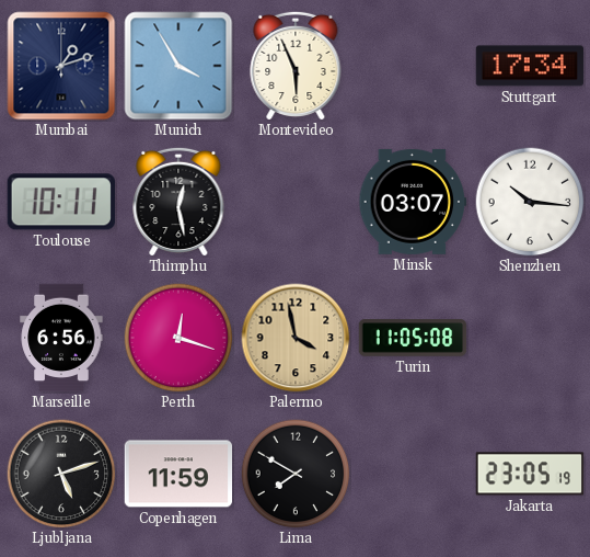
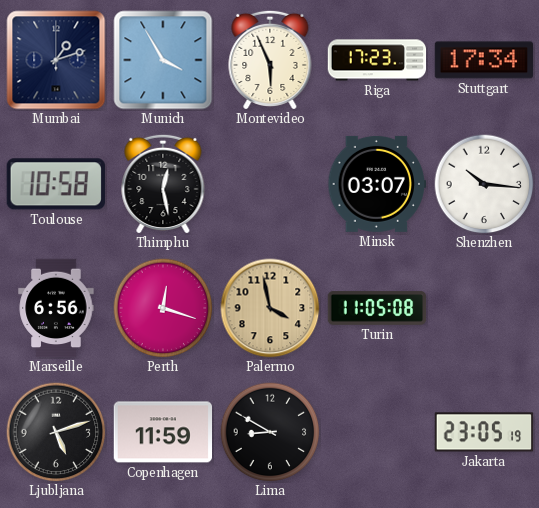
Riga: none -> 17:23
Toulouse: 10:11 -> 10:58
Lima: 7:50 -> 8:50
